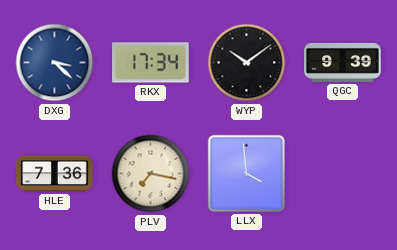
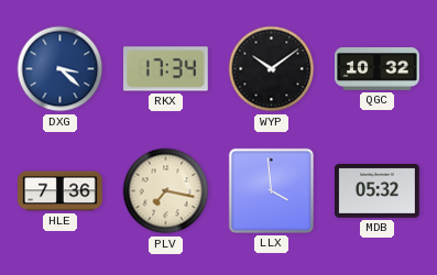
QGC: 9:39 -> 10:32
MDB: none -> 05:32
